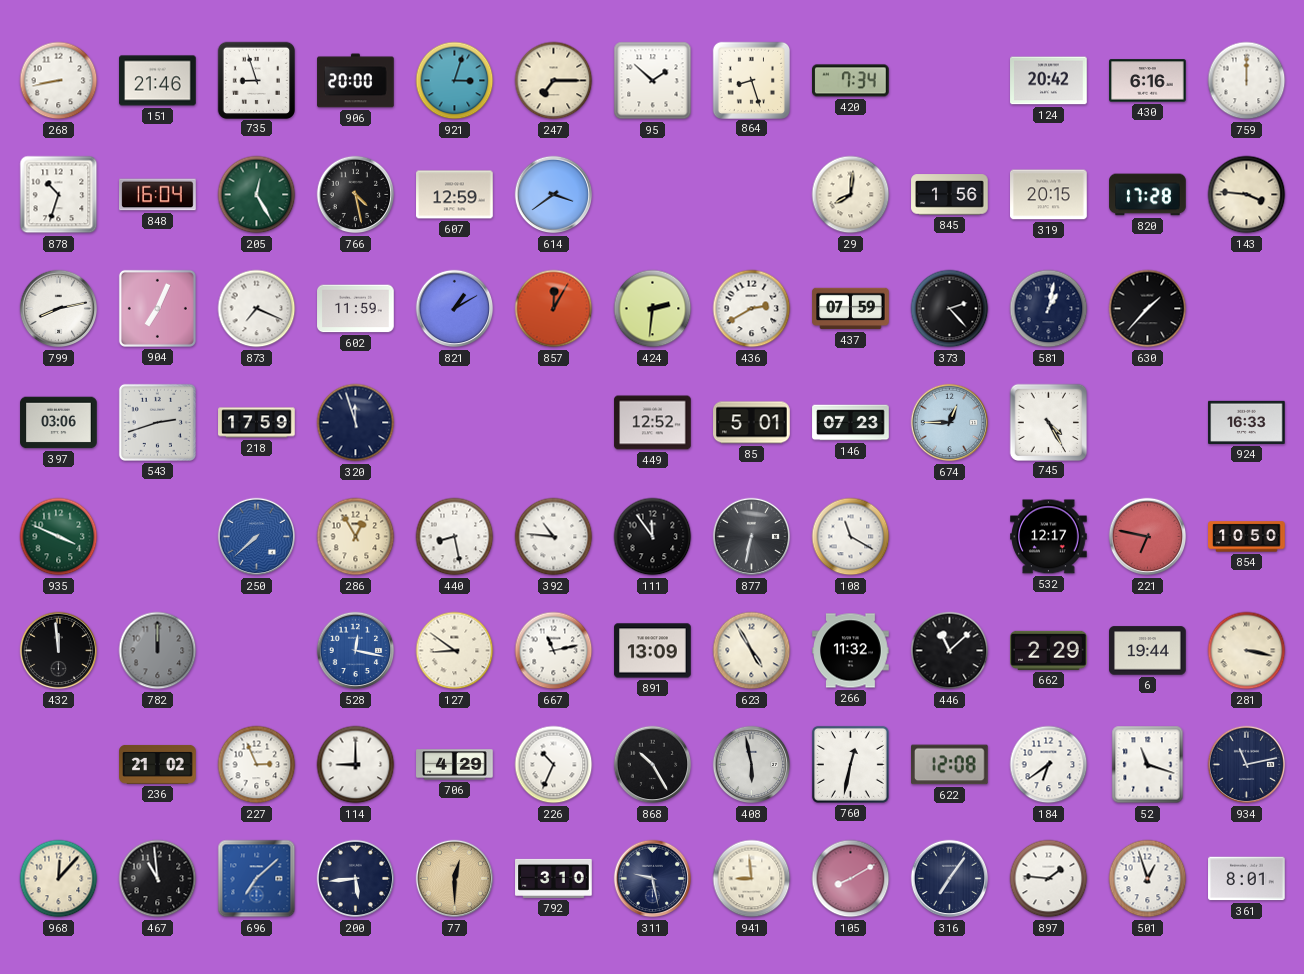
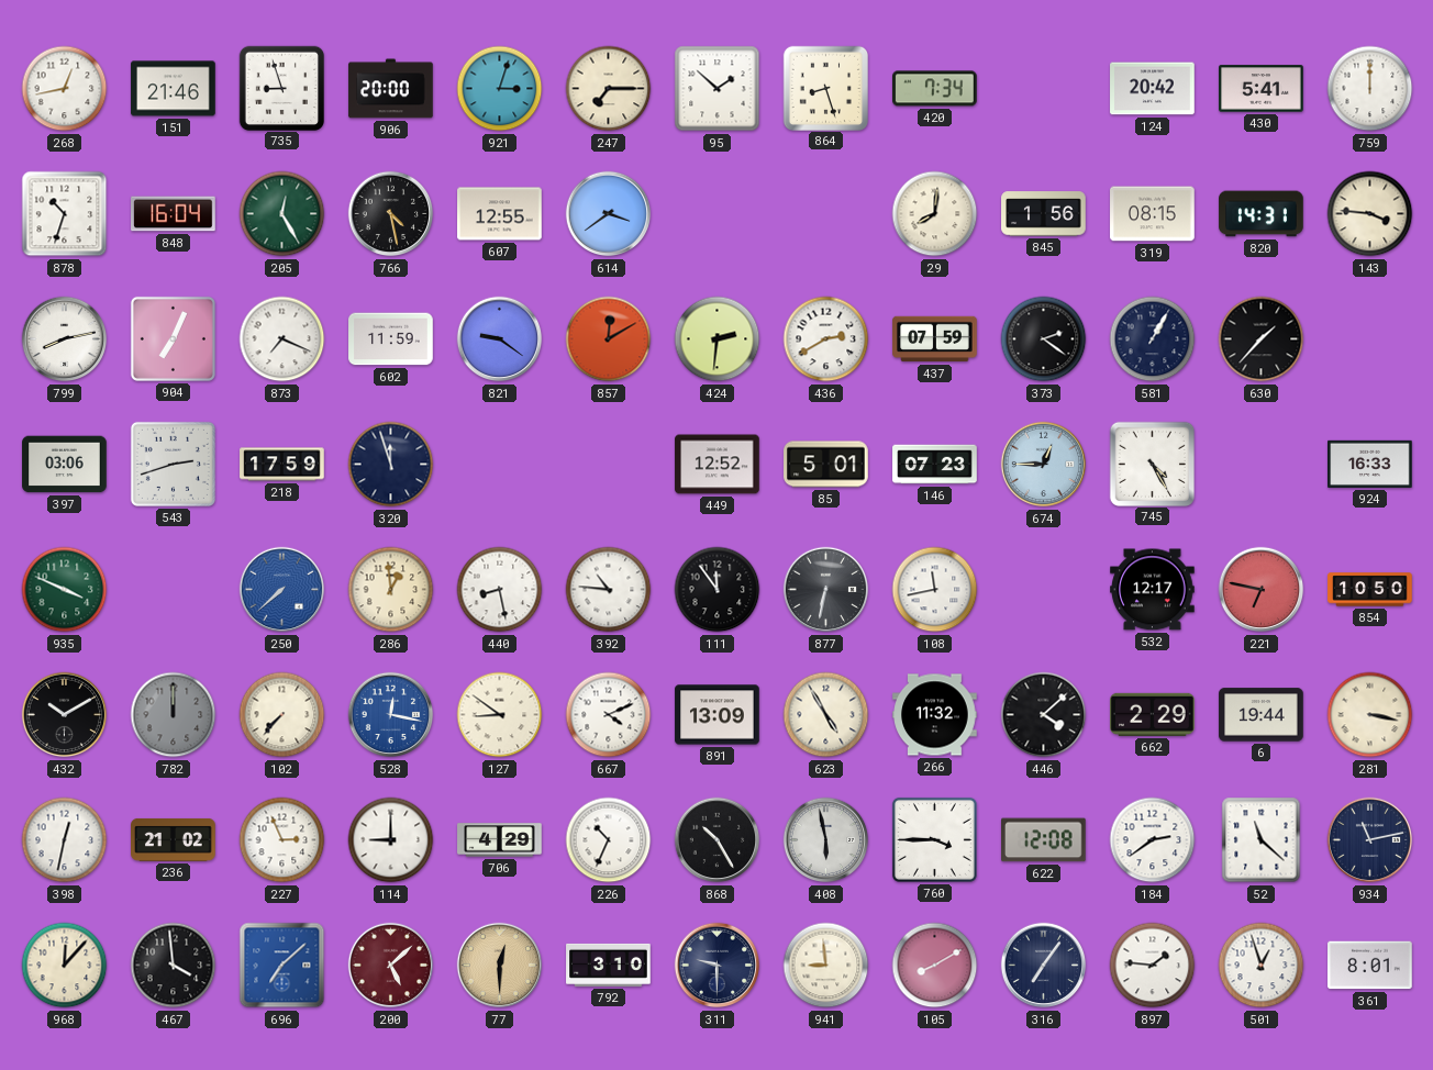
268: 8:43 -> 12:43
430: 6:16 -> 5:41
607: 12:59 -> 12:55
319: 20:15 -> 08:15
820: 17:28 -> 14:31
821: 1:10 -> 9:21
857: 12:05 -> 12:10
373: 2:23 -> 2:21
581: 1:02 -> 1:05
286: 12:55 -> 12:59
108: 11:20 -> 11:43
432: 11:59 -> 10:10
102: none -> 7:37
667: 11:13 -> 4:11
446: 11:08 -> 4:08
398: none -> 12:32
760: 12:32 -> 3:45
184: 6:39 -> 2:39
52: 11:18 -> 11:22
467: 10:59 -> 3:59
200: 5:44 -> 5:08
200 dial: navy -> burgundy
311: 9:28 -> 9:30
